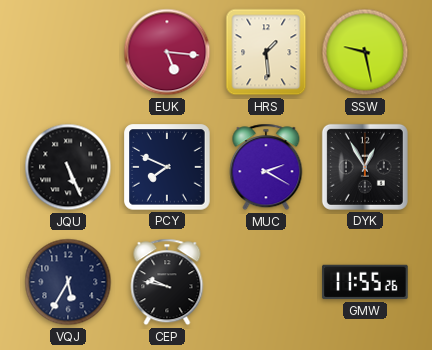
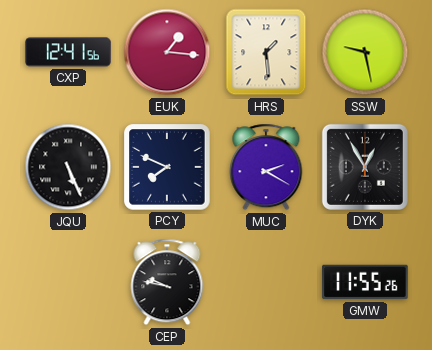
CXP: none -> 12:41
EUK: 5:16 -> 1:16
VQJ: 5:35 -> none
